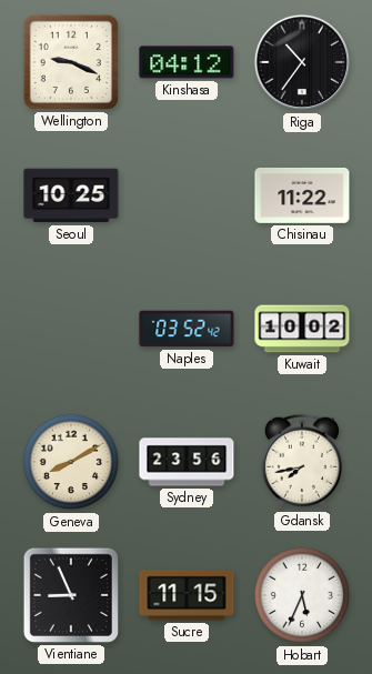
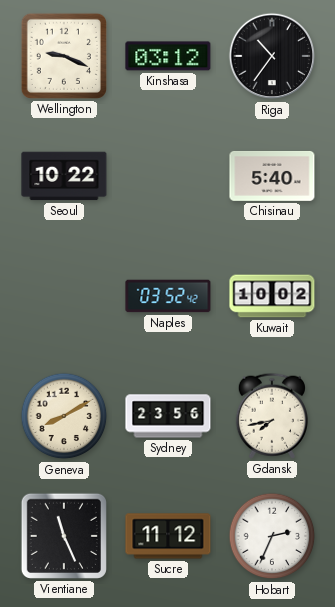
Kinshasa: 04:12 -> 03:12
Seoul: 10:25 -> 10:22
Chisinau: 11:22 -> 5:40
Vientiane: 8:56 -> 11:26
Sucre: 11:15 -> 11:12
Hobart: 5:34 -> 2:34
